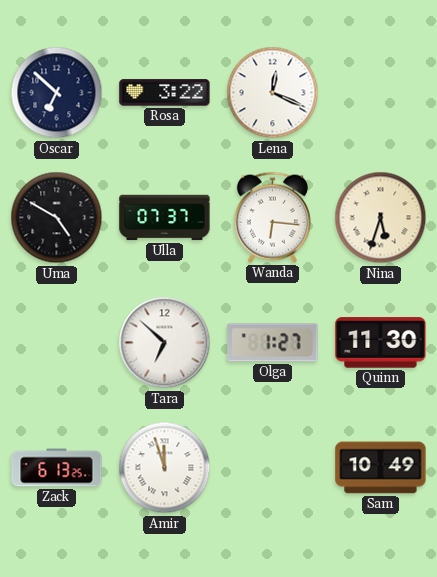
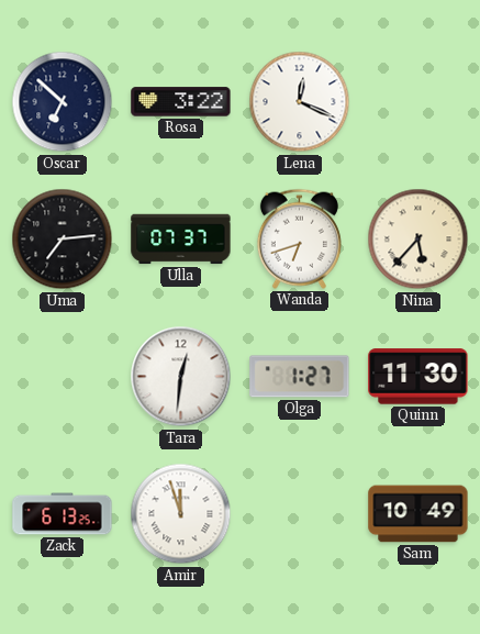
Uma: 4:50 -> 7:14
Wanda: 6:16 -> 6:42
Nina: 5:33 -> 5:37
Tara: 6:52 -> 12:31
